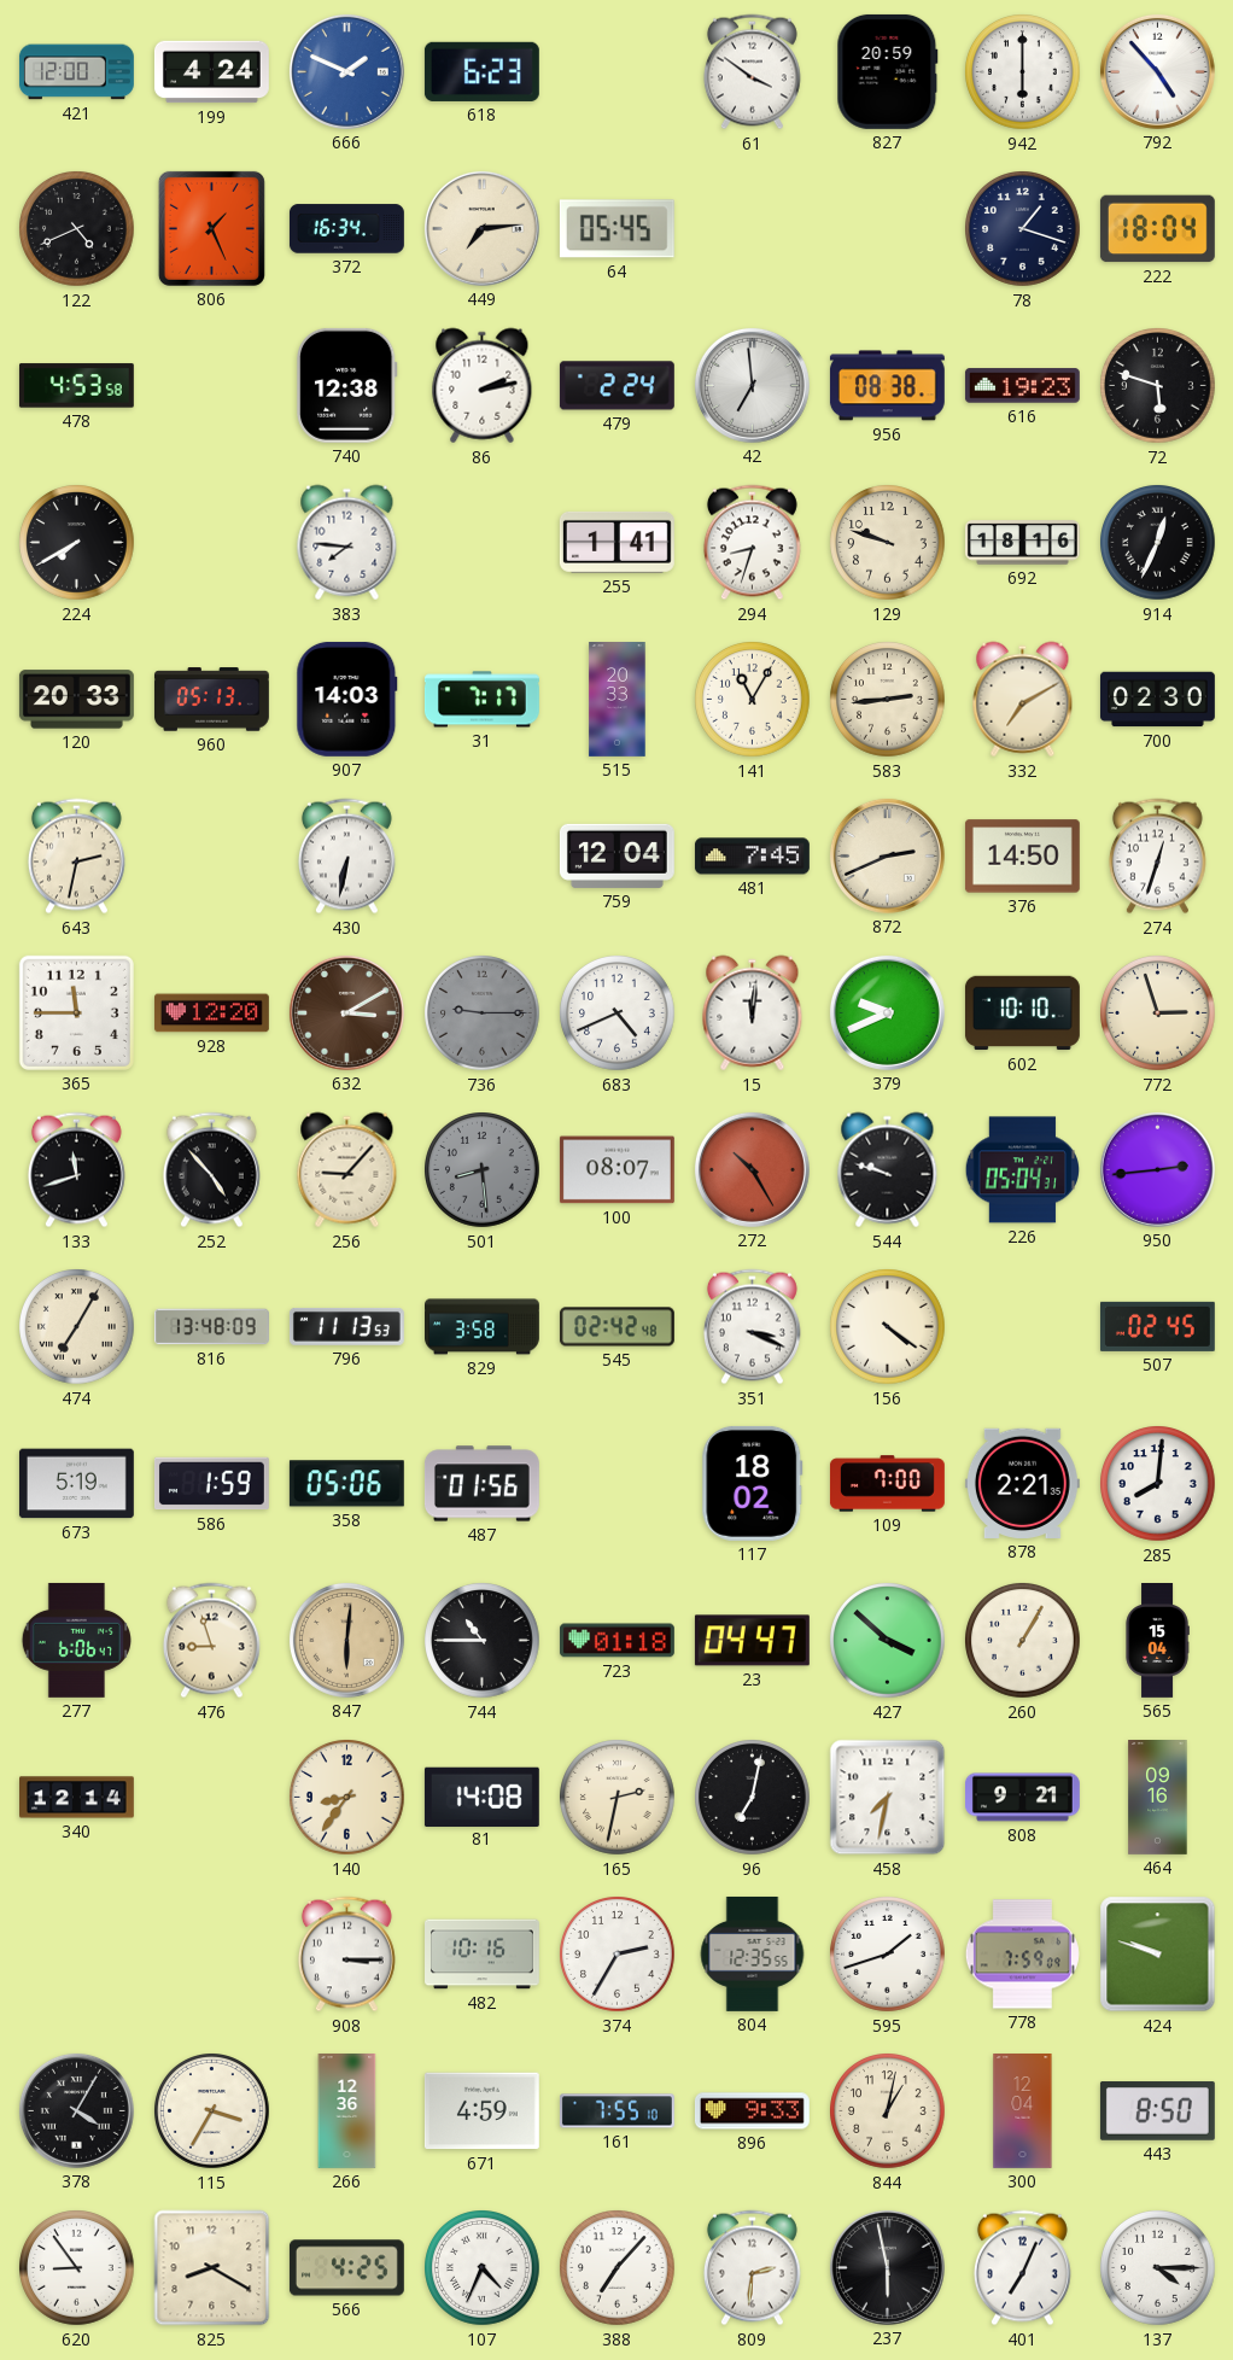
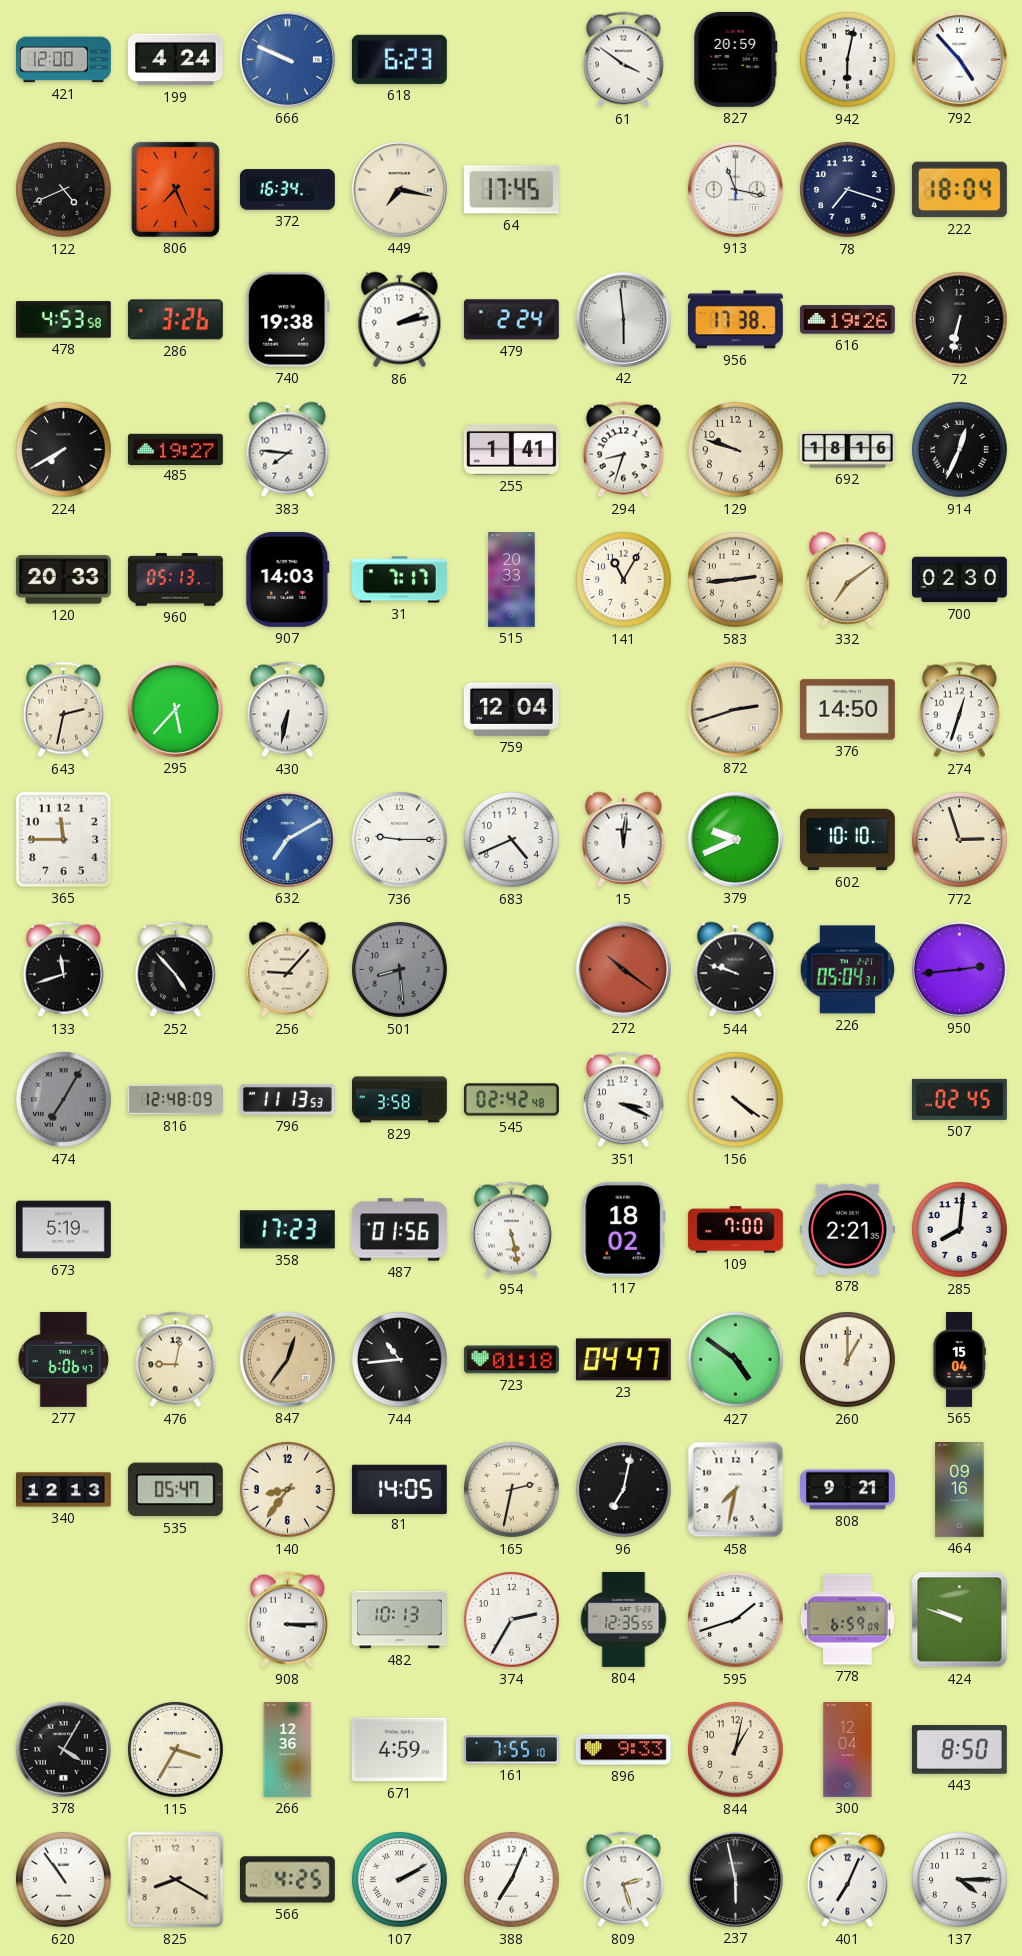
666: 1:49 -> 9:49
942: 6:00 -> 6:02
806: 1:26 -> 7:26
449: 7:14 -> 7:17
64: 05:45 -> 17:45
913: none -> 11:17
78: 1:18 -> 7:18
286: none -> 3:26
740: 12:38 -> 19:38
42: 6:59 -> 5:59
956: 08:38 -> 17:38
616: 19:23 -> 19:26
72: 5:48 -> 6:32
485: none -> 19:27
332: 7:10 -> 7:09
295: none -> 5:37
481: 7:45 -> none
872: 2:41 -> 2:42
928: 12:20 -> none
632: 3:10 -> 7:10
632 dial: brown -> blue
736 dial: grey -> white
100: 08:07 -> none
272: 10:25 -> 10:21
474 dial: cream -> grey
816: 13:48 -> 12:48
586: 1:59 -> none
358: 05:06 -> 17:23
954: none -> 5:28
476: 8:57 -> 9:02
847: 6:01 -> 12:36
744: 10:45 -> 10:44
427: 3:52 -> 4:51
260: 1:05 -> 1:00
340: 12:14 -> 12:13
535: none -> 05:47
81: 14:08 -> 14:05
482: 10:16 -> 10:13
778: 7:59 -> 6:59
620: 8:54 -> 10:54
107: 4:34 -> 2:10
388: 7:07 -> 7:04
809: 2:31 -> 2:27
